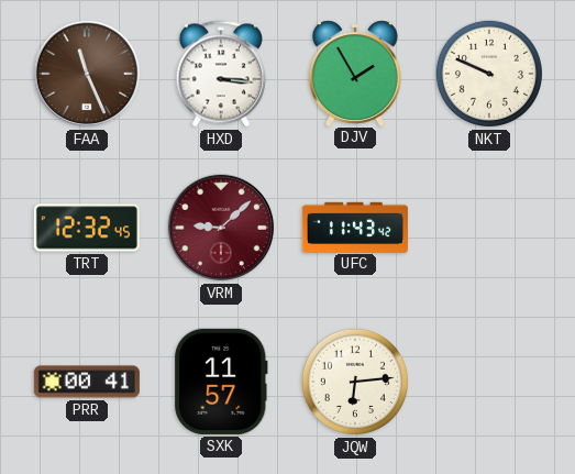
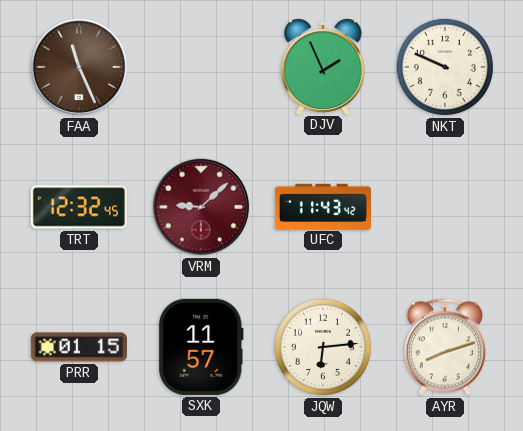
HXD: 3:16 -> none
DJV: 1:55 -> 1:56
PRR: 00:41 -> 01:15
AYR: none -> 8:12
